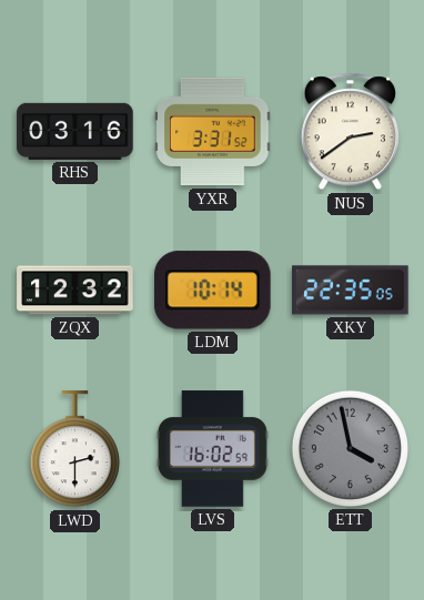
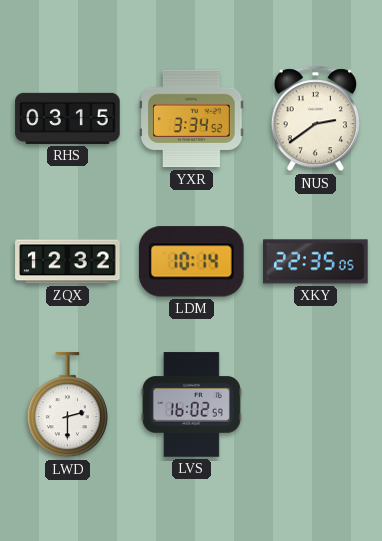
RHS: 03:16 -> 03:15
YXR: 3:31 -> 3:34
ETT: 3:58 -> none
